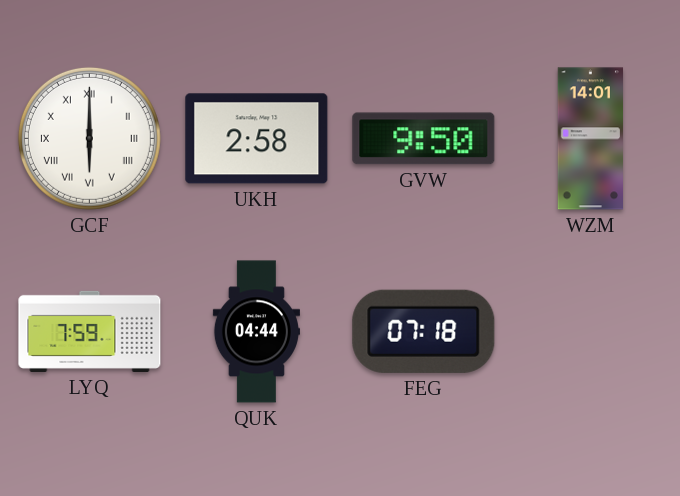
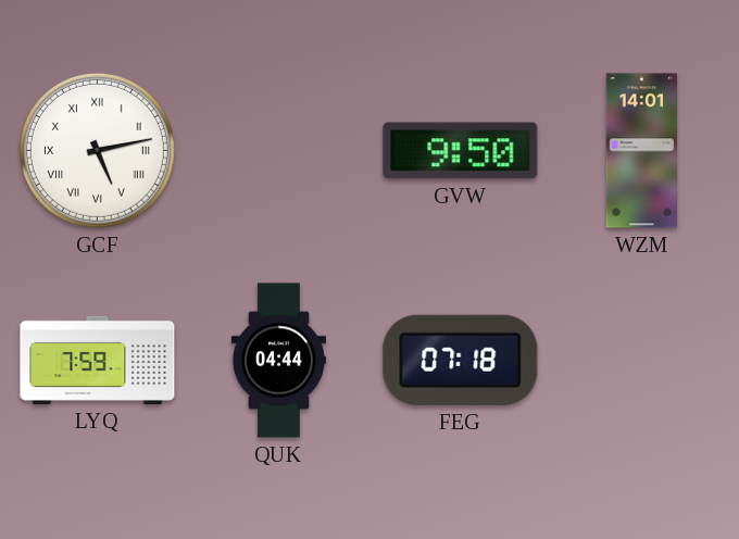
GCF: 6:00 -> 5:13
UKH: 2:58 -> none
